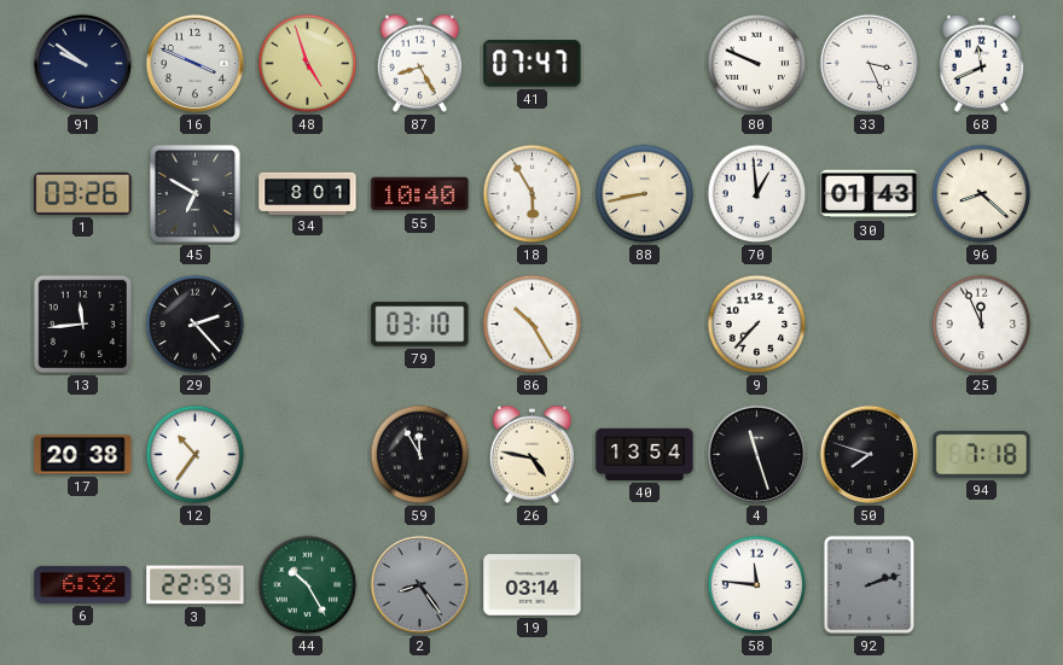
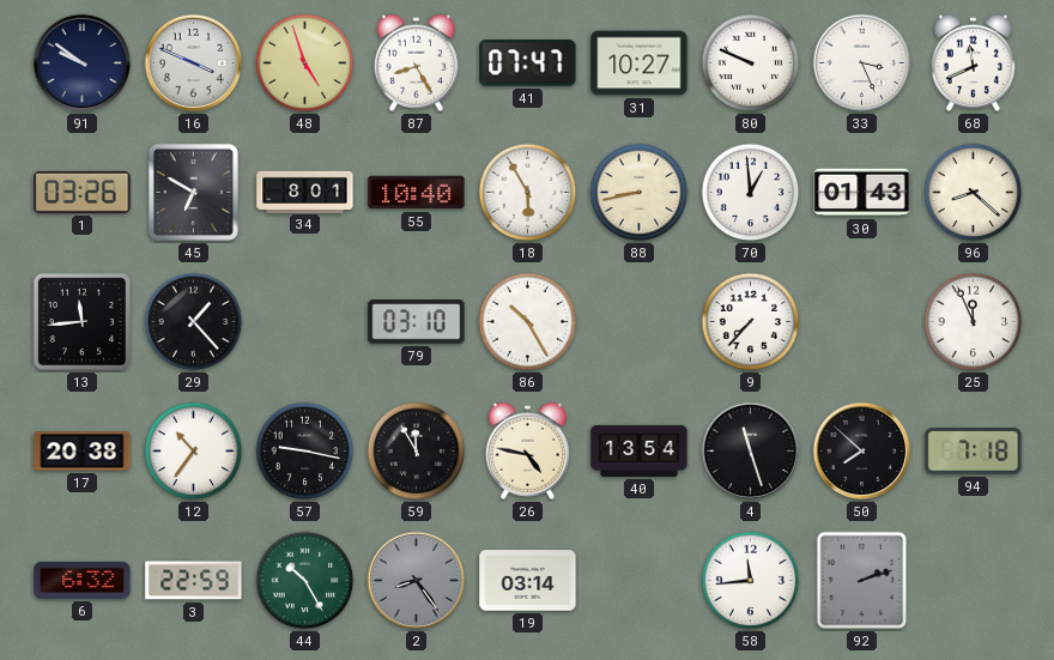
31: none -> 10:27
29: 2:23 -> 1:23
57: none -> 9:17
50: 7:48 -> 7:52
58: 11:46 -> 11:44
